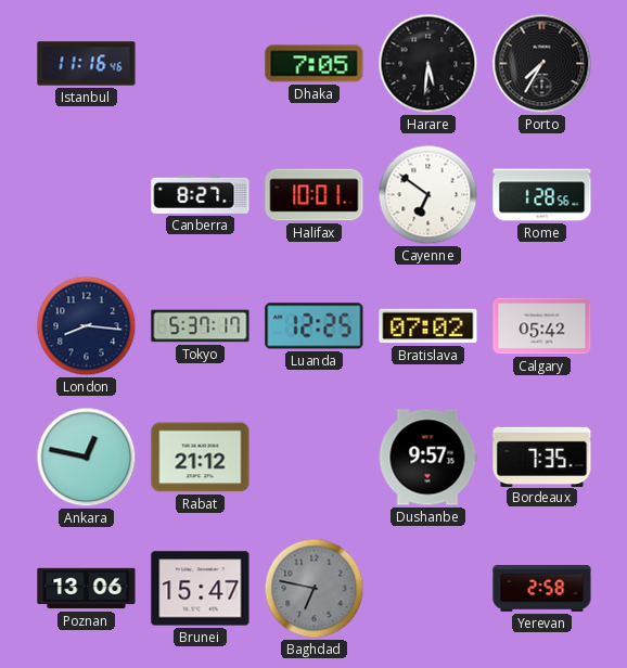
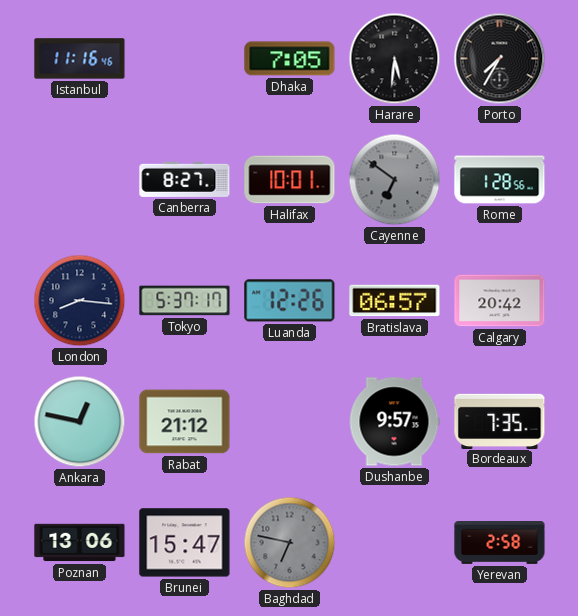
Cayenne dial: white -> grey
Luanda: 12:25 -> 12:26
Bratislava: 07:02 -> 06:57
Calgary: 05:42 -> 20:42
